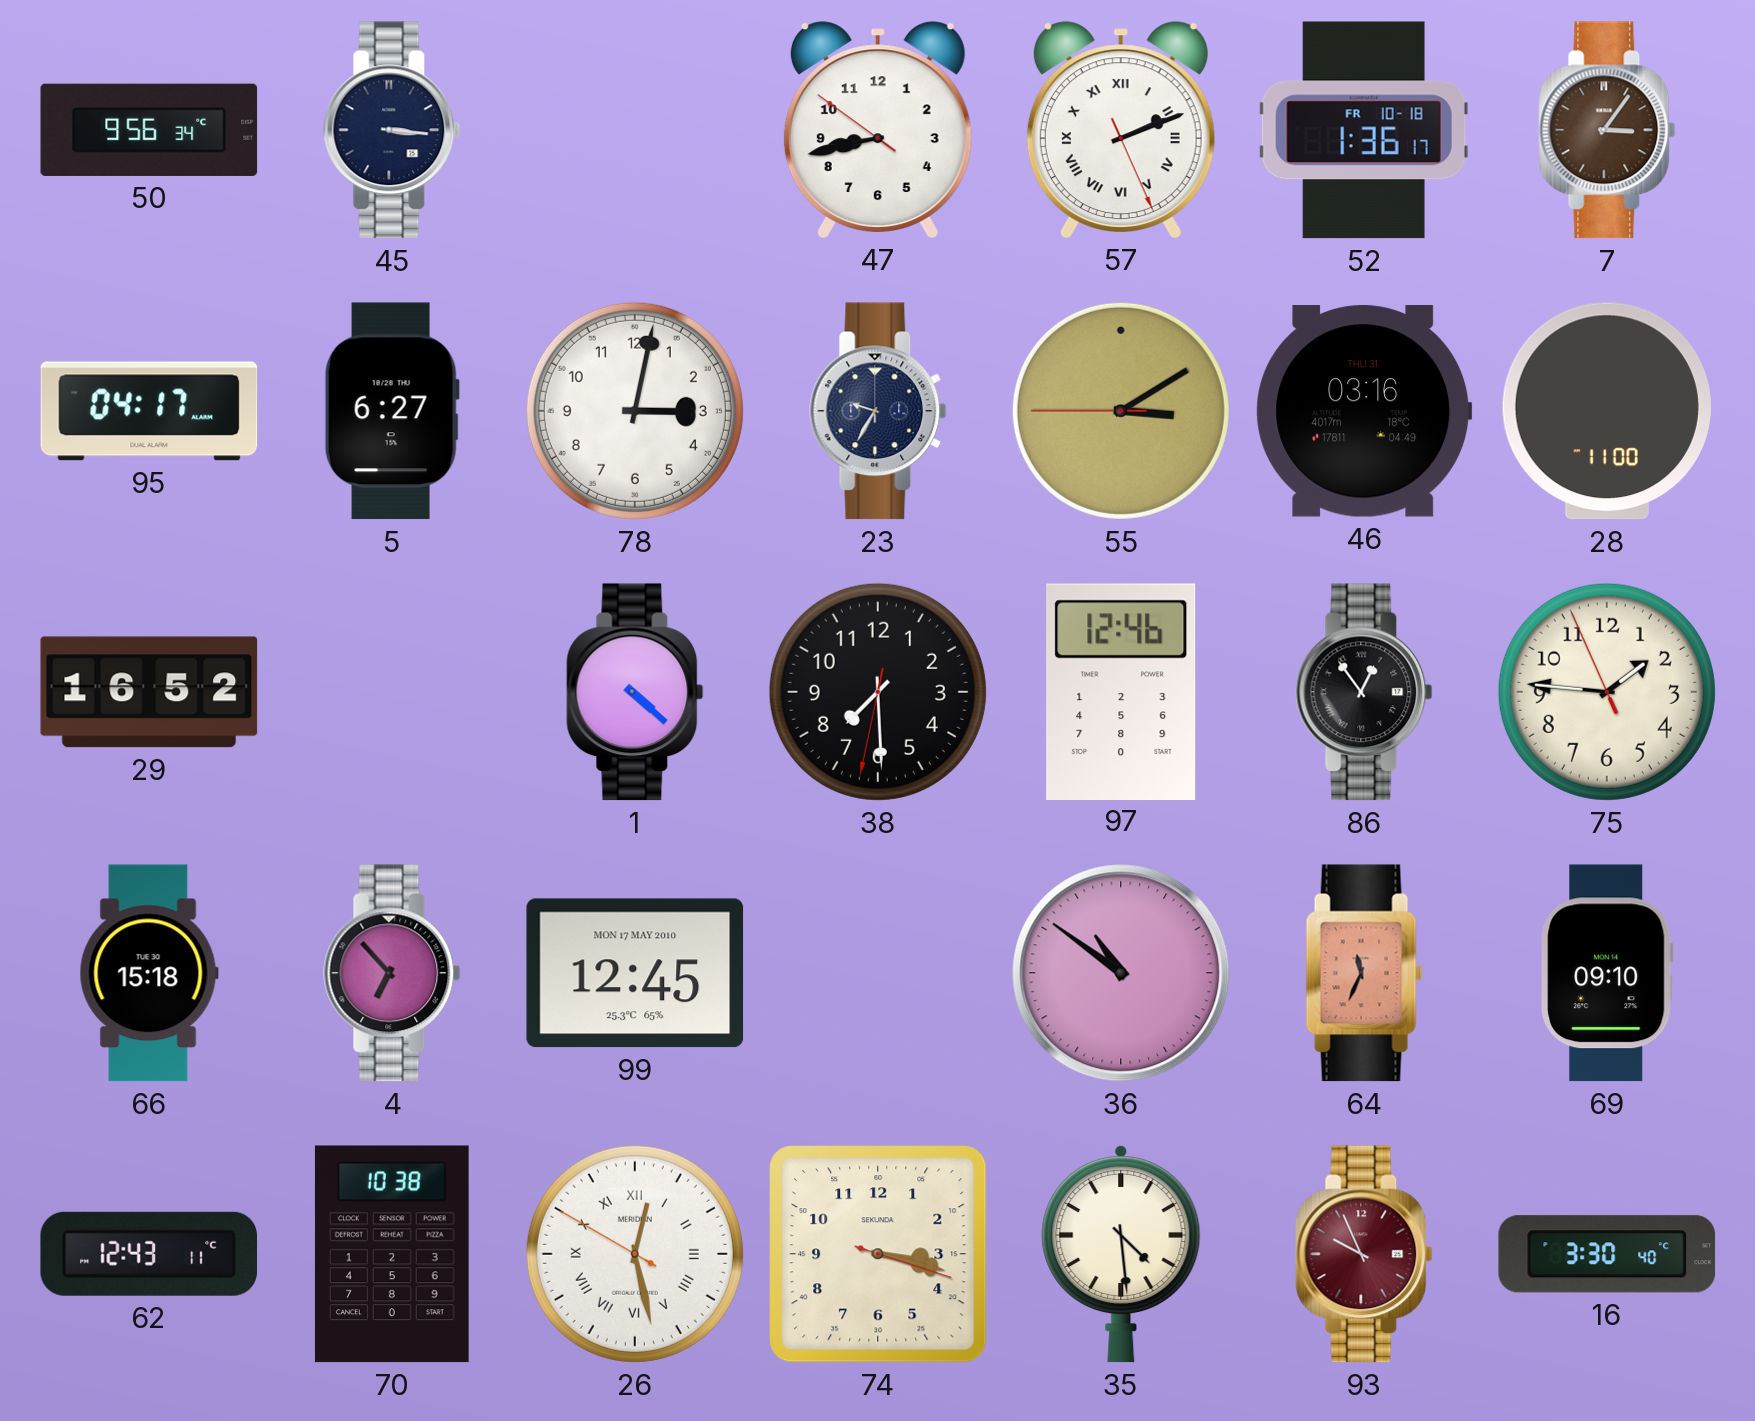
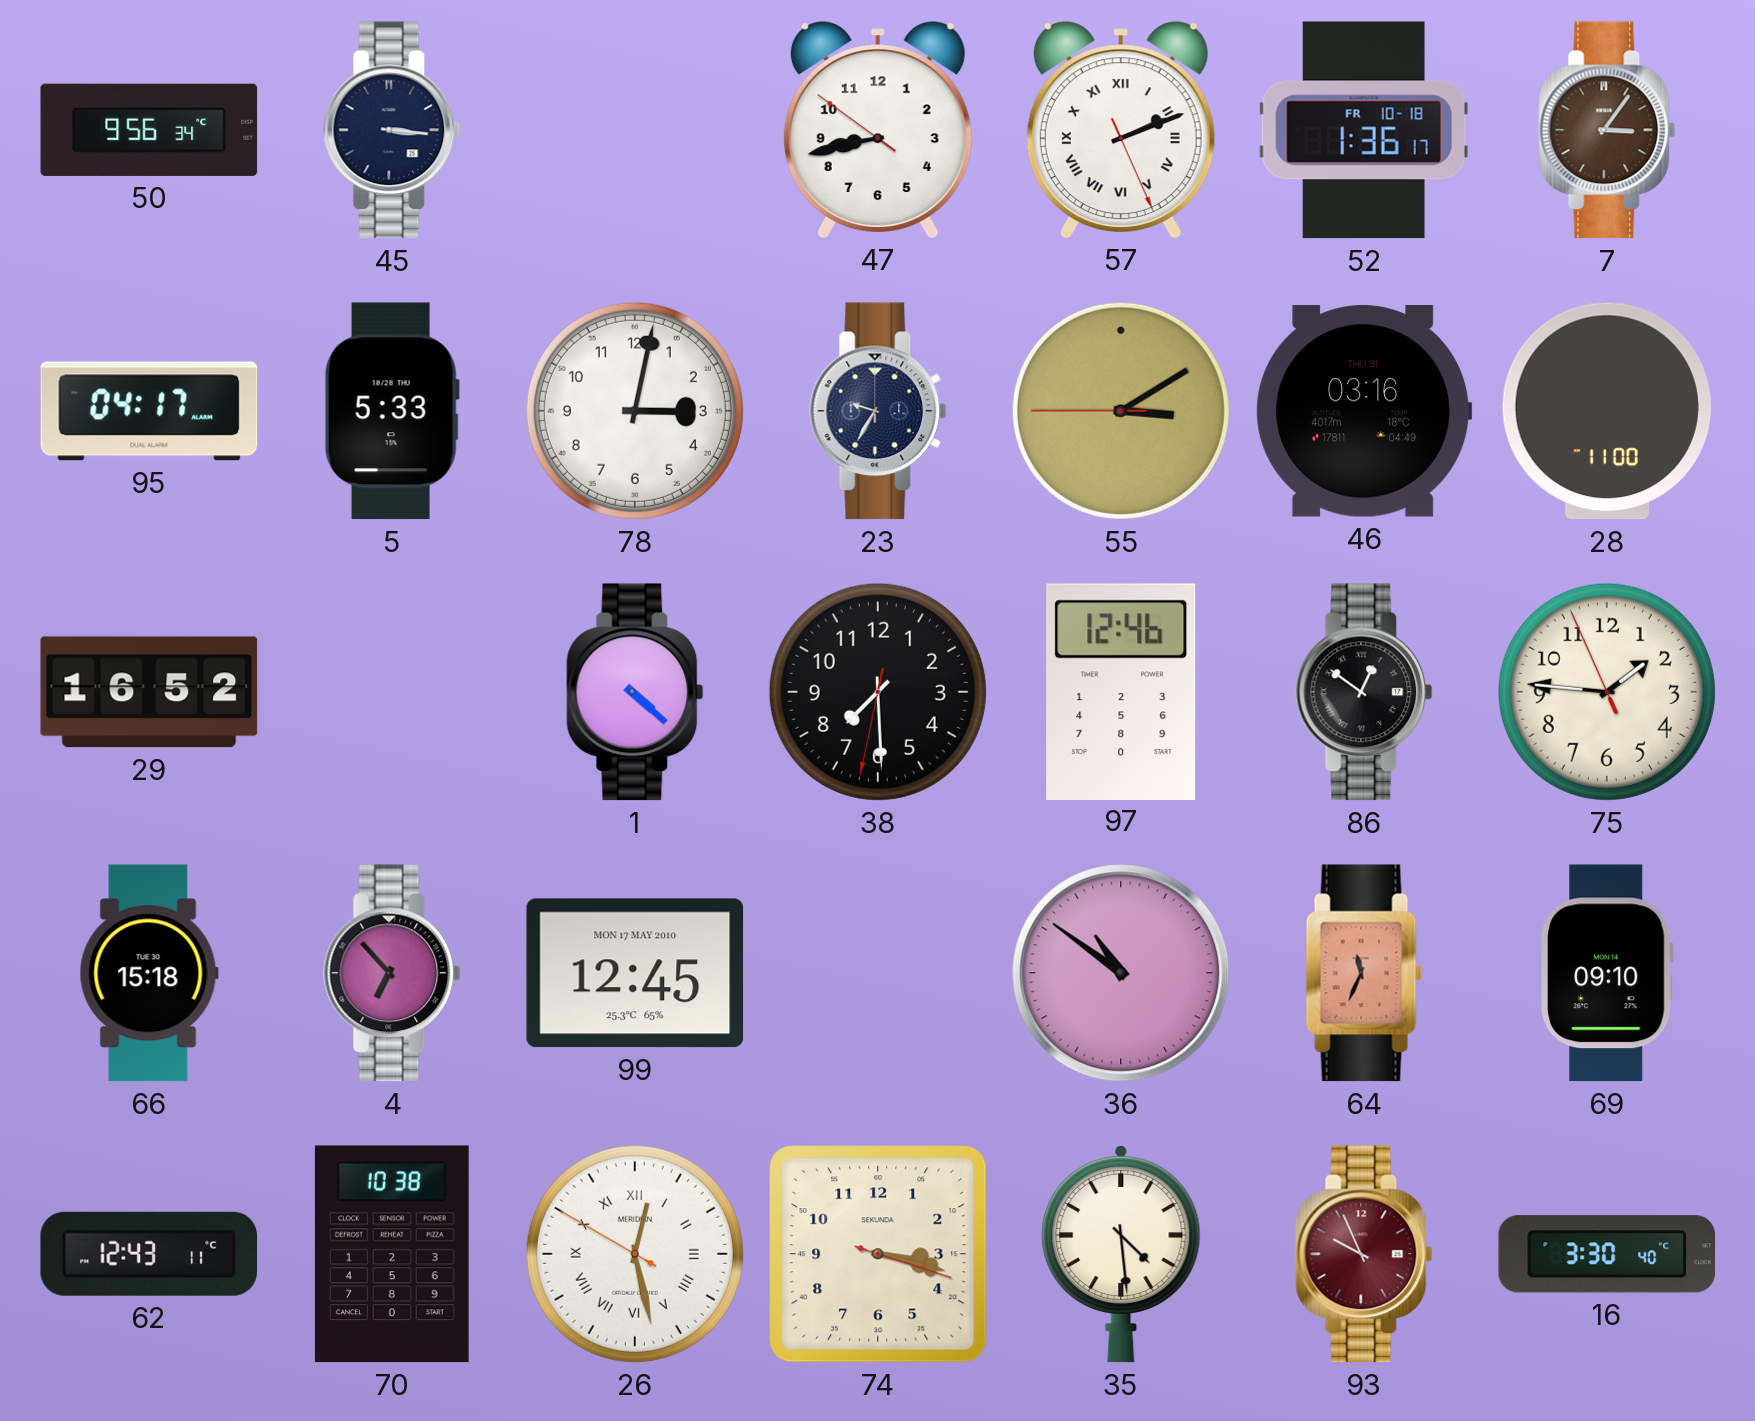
5: 6:27 -> 5:33
86: 12:54 -> 12:51
